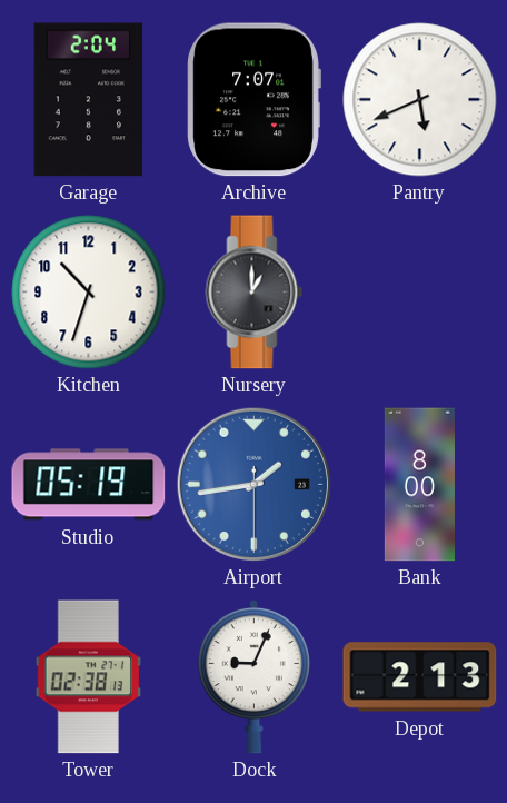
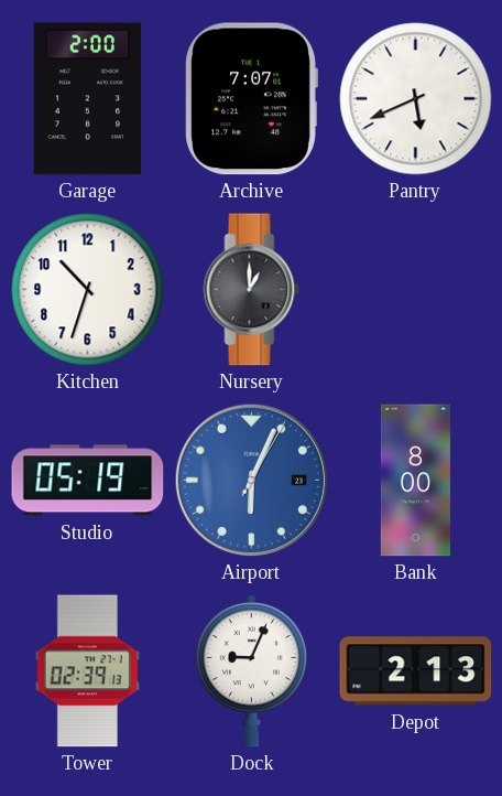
Garage: 2:04 -> 2:00
Airport: 1:43 -> 6:04
Tower: 02:38 -> 02:39
